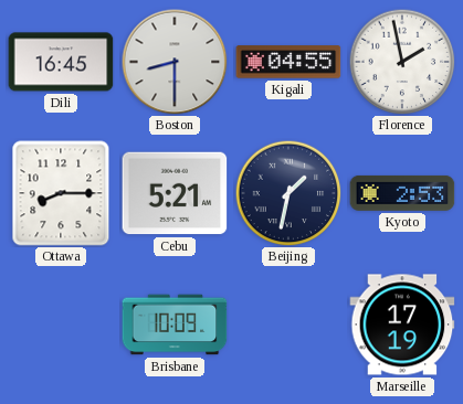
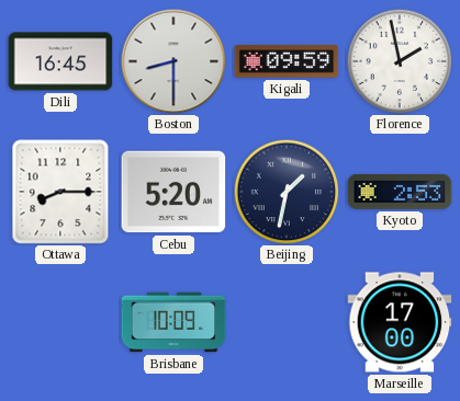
Kigali: 04:55 -> 09:59
Cebu: 5:21 -> 5:20
Marseille: 17:19 -> 17:00
